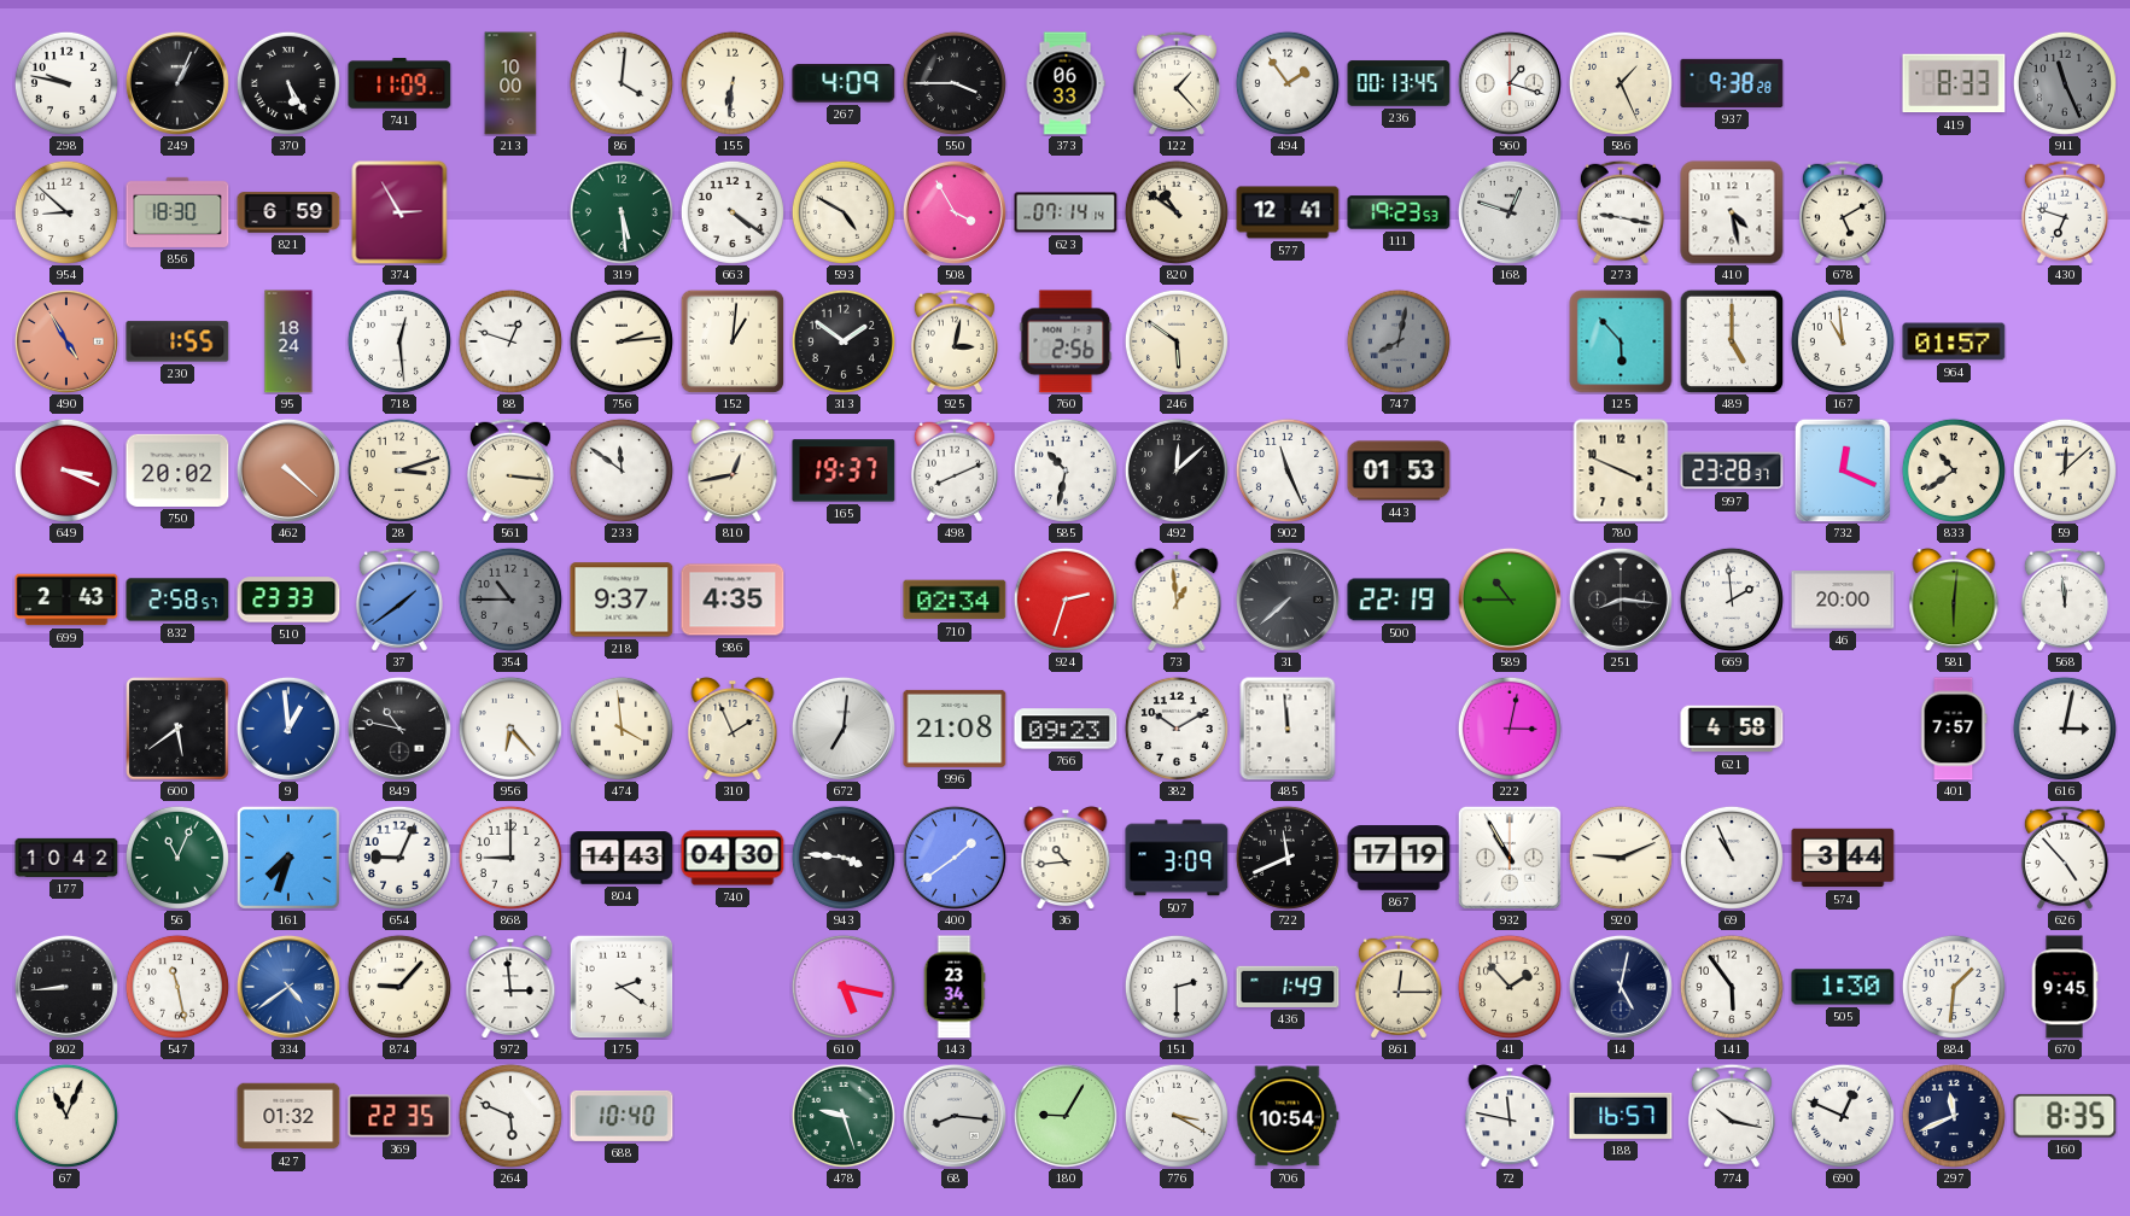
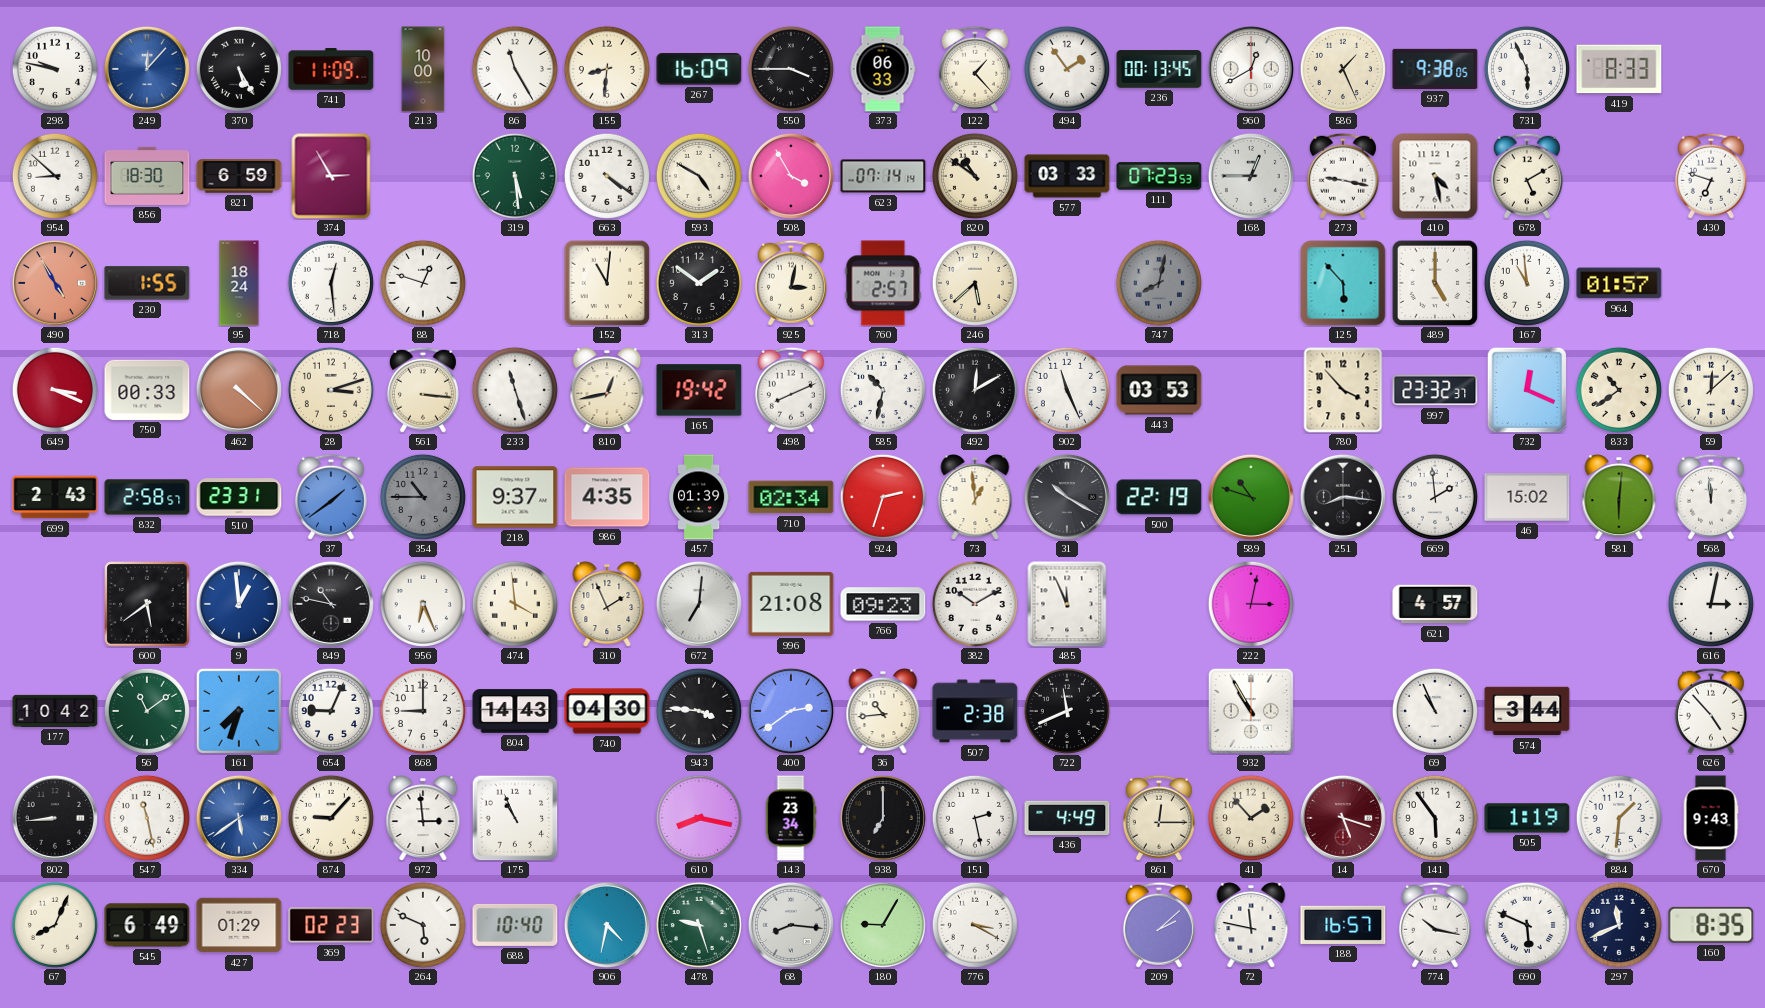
249: 1:04 -> 12:07
249 dial: black -> blue
86: 4:01 -> 11:25
155: 6:31 -> 8:31
267: 4:09 -> 16:09
960: 1:18 -> 12:40
937: 9:38:28 -> 9:38:05
731: none -> 5:56
911: 11:26 -> none
577: 12:41 -> 03:33
111: 19:23 -> 07:23
168: 12:48 -> 12:45
756: 2:14 -> none
152: 1:01 -> 11:01
760: 2:56 -> 2:57
246: 5:51 -> 5:38
750: 20:02 -> 00:33
233: 11:51 -> 11:27
165: 19:37 -> 19:42
492: 12:08 -> 12:10
443: 01:53 -> 03:53
780: 3:49 -> 3:53
997: 23:28 -> 23:32
510: 23:33 -> 23:31
457: none -> 01:39
31: 7:38 -> 10:20
589: 10:45 -> 10:48
46: 20:00 -> 15:02
956: 6:23 -> 6:26
485: 11:59 -> 11:56
621: 4:58 -> 4:57
401: 7:57 -> none
56: 11:04 -> 11:09
400: 1:39 -> 2:39
507: 3:09 -> 2:38
867: 17:19 -> none
920: 9:11 -> none
334: 4:39 -> 5:39
175: 2:21 -> 10:56
610: 5:17 -> 8:17
938: none -> 7:00
151: 2:30 -> 2:28
436: 1:49 -> 4:49
14: 5:02 -> 5:18
14 dial: navy -> burgundy
505: 1:30 -> 1:19
670: 9:45 -> 9:43
67: 11:04 -> 8:04
545: none -> 6:49
427: 01:32 -> 01:29
369: 22:35 -> 02:23
906: none -> 4:32
706: 10:54 -> none
209: none -> 2:08
690: 12:49 -> 5:49
